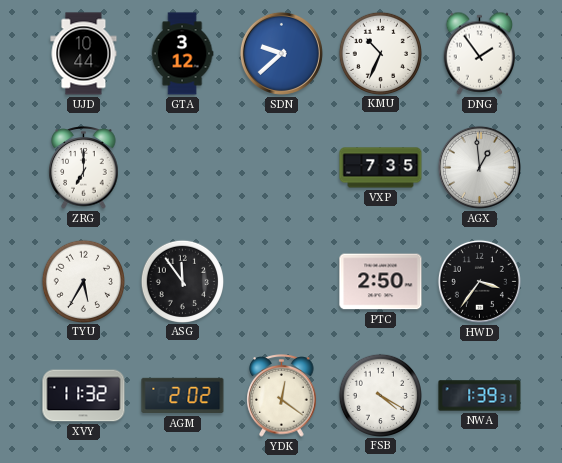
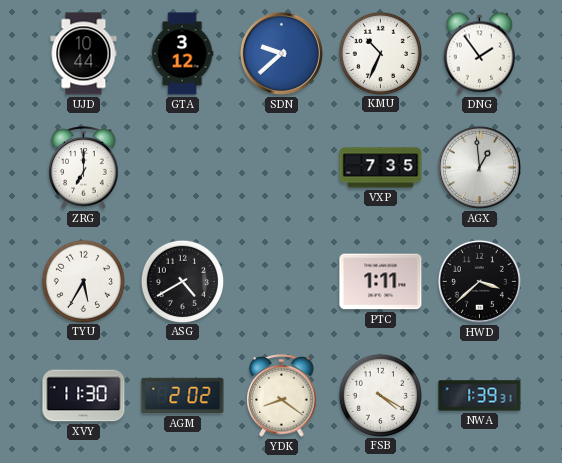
ASG: 11:54 -> 4:40
PTC: 2:50 -> 1:11
HWD: 3:36 -> 3:38
XVY: 11:32 -> 11:30
YDK: 12:21 -> 8:21
